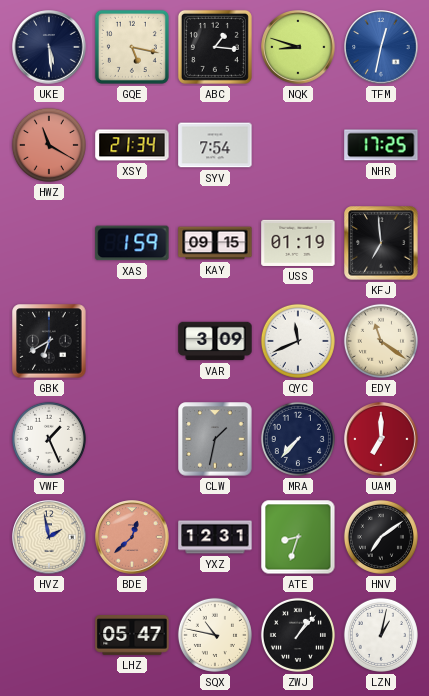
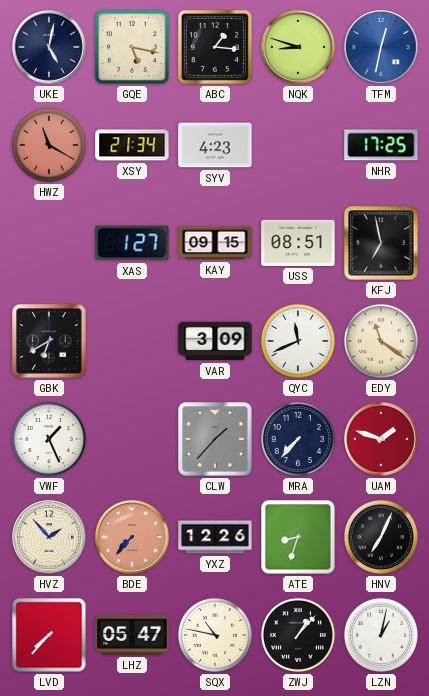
UKE: 5:29 -> 5:02
SYV: 7:54 -> 4:23
XAS: 1:59 -> 1:27
USS: 01:19 -> 08:51
KFJ: 6:59 -> 6:58
CLW: 1:32 -> 1:37
UAM: 7:00 -> 1:48
HVZ: 1:58 -> 1:53
BDE: 12:38 -> 7:37
YXZ: 12:31 -> 12:26
HNV: 7:09 -> 7:04
LVD: none -> 7:37
